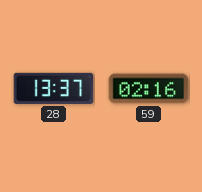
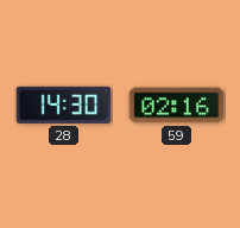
28: 13:37 -> 14:30
